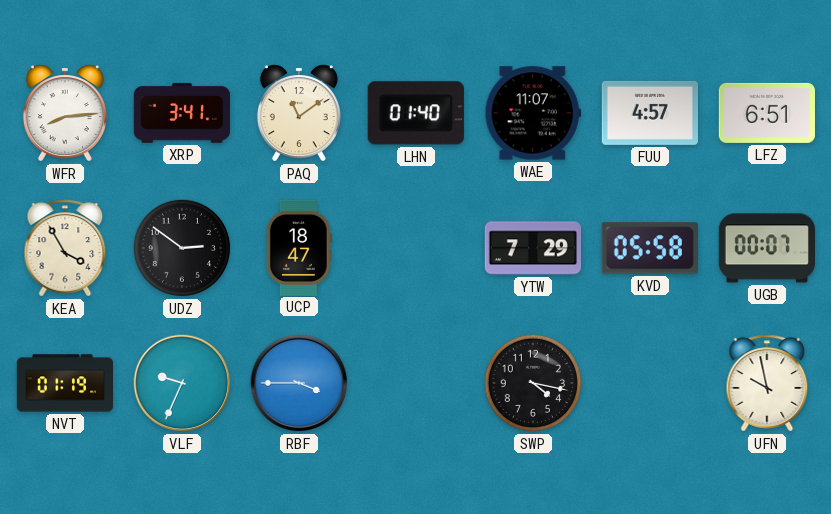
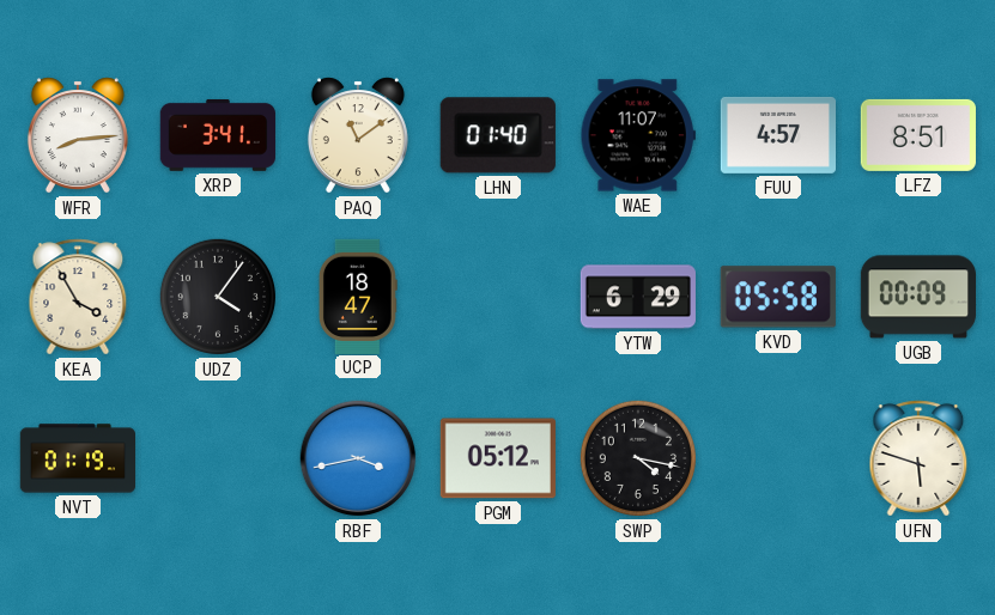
LFZ: 6:51 -> 8:51
UDZ: 2:51 -> 4:06
YTW: 7:29 -> 6:29
UGB: 00:07 -> 00:09
VLF: 9:34 -> none
RBF: 3:45 -> 3:43
PGM: none -> 05:12
UFN: 9:58 -> 5:48
